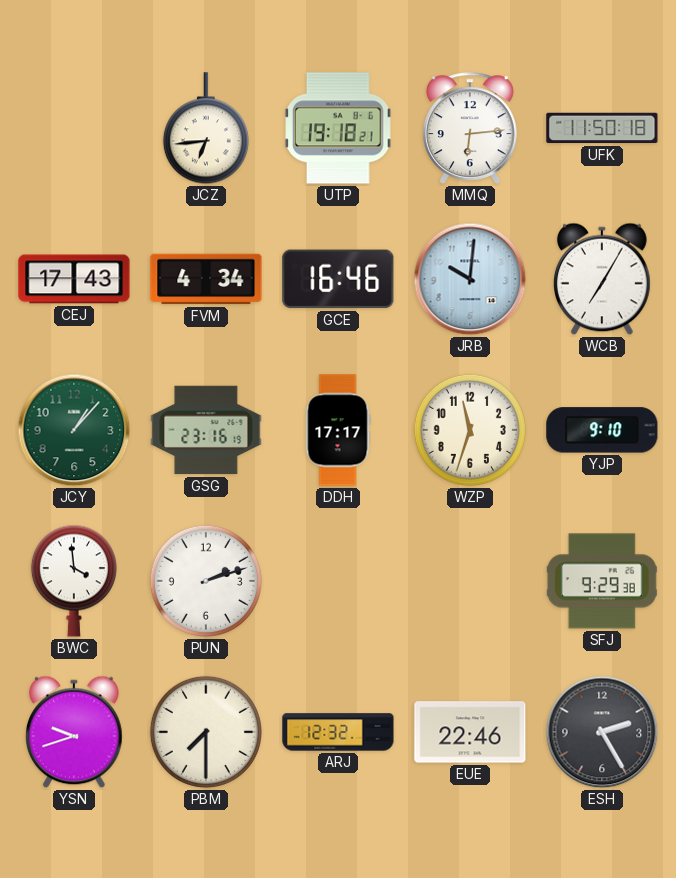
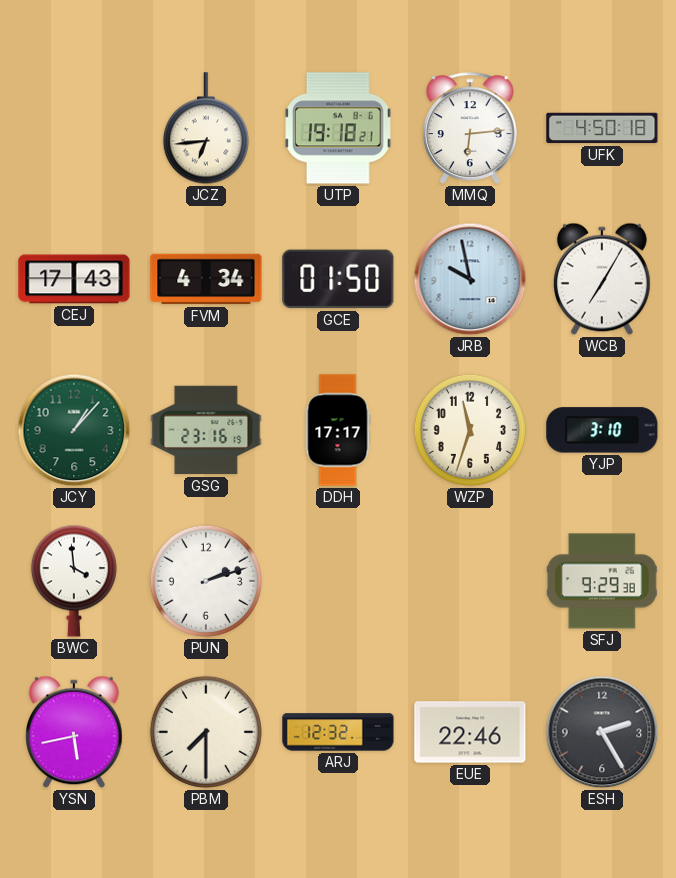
UFK: 11:50 -> 4:50
GCE: 16:46 -> 01:50
JRB: 10:01 -> 9:58
YJP: 9:10 -> 3:10
YSN: 9:42 -> 5:43
